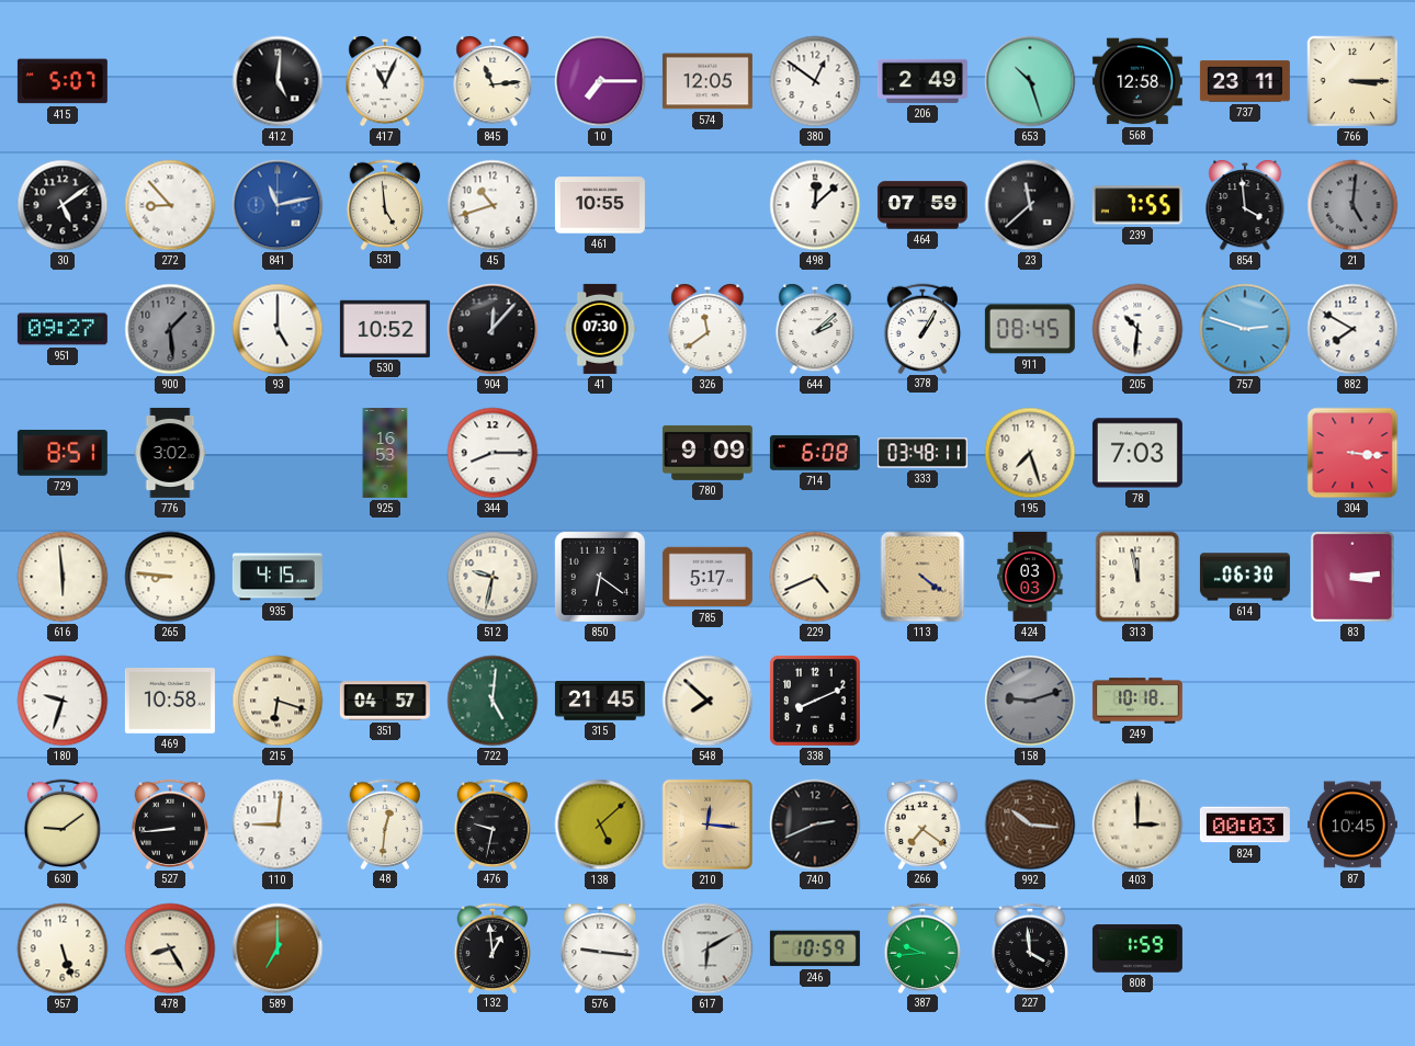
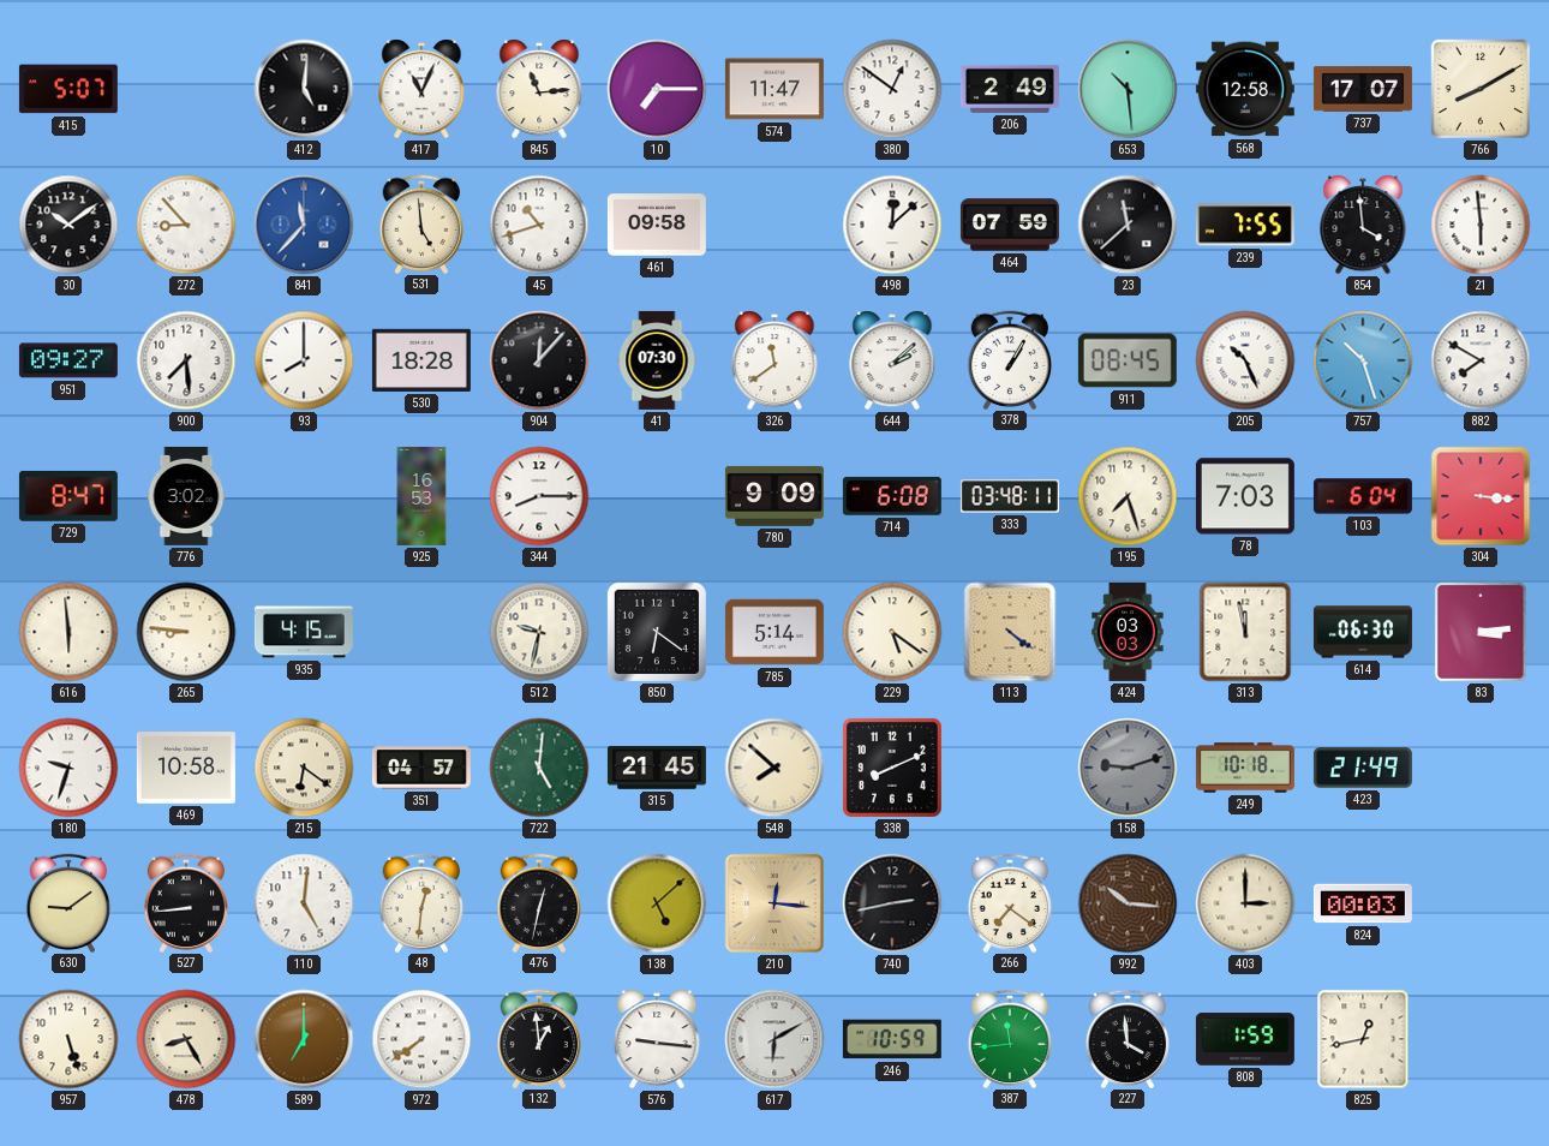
574: 12:05 -> 11:47
653: 10:27 -> 10:29
737: 23:11 -> 17:07
766: 3:15 -> 8:10
30: 5:09 -> 10:09
841: 11:13 -> 11:37
461: 10:55 -> 09:58
21: 5:01 -> 5:59
21 dial: grey -> white
900: 1:29 -> 7:29
900 dial: grey -> white
93: 5:00 -> 8:00
530: 10:52 -> 18:28
205: 10:31 -> 10:26
757: 2:48 -> 10:27
729: 8:51 -> 8:47
103: none -> 6:04
785: 5:17 -> 5:14
229: 4:41 -> 5:21
215: 6:18 -> 6:21
423: none -> 21:49
110: 9:01 -> 5:01
476: 9:32 -> 12:32
740: 2:41 -> 2:43
87: 10:45 -> none
972: none -> 7:39
387: 9:44 -> 11:44
825: none -> 12:43
